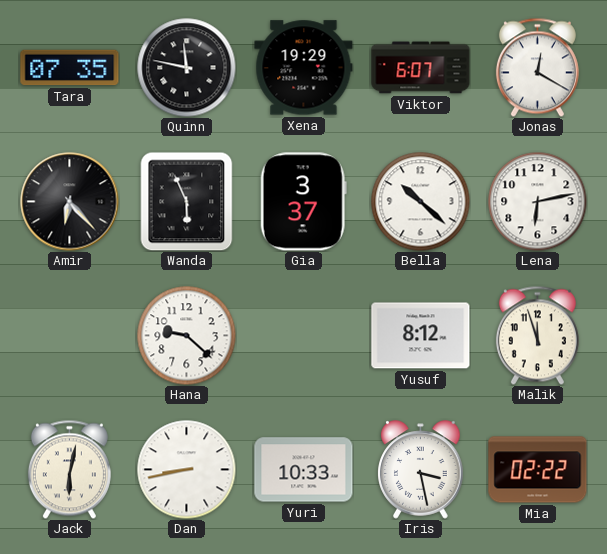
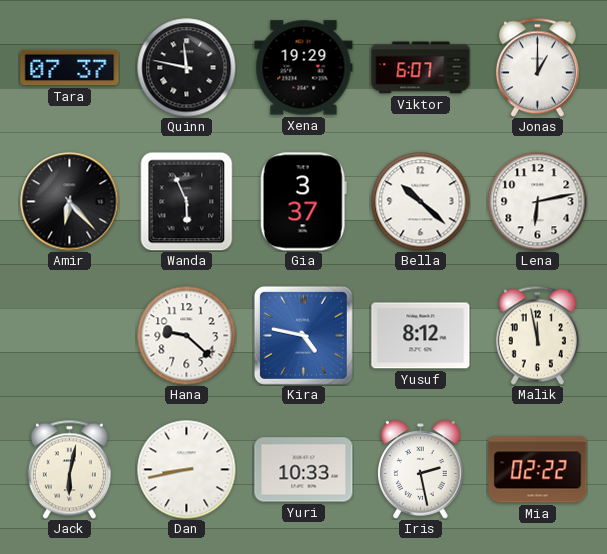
Tara: 07:35 -> 07:37
Jonas: 12:20 -> 1:00
Kira: none -> 4:47
Malik: 11:57 -> 11:58
Iris: 3:28 -> 2:28
